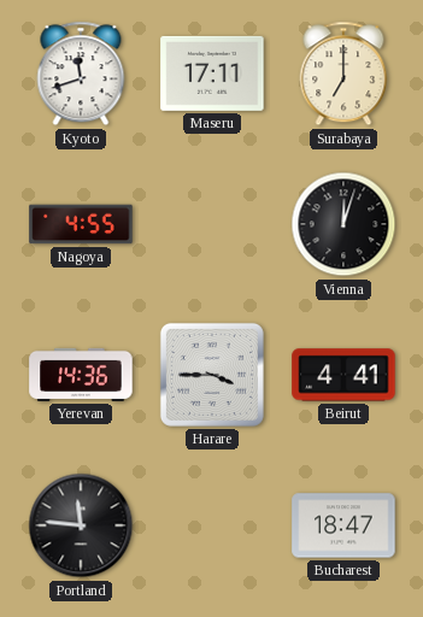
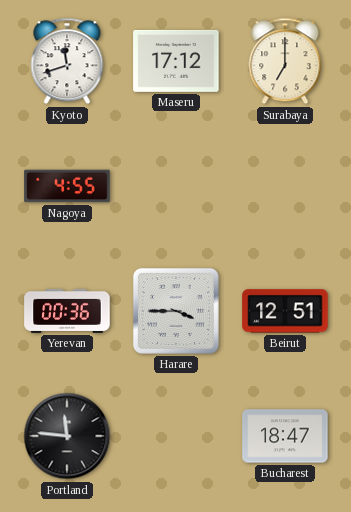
Maseru: 17:11 -> 17:12
Vienna: 12:03 -> none
Yerevan: 14:36 -> 00:36
Beirut: 4:41 -> 12:51
